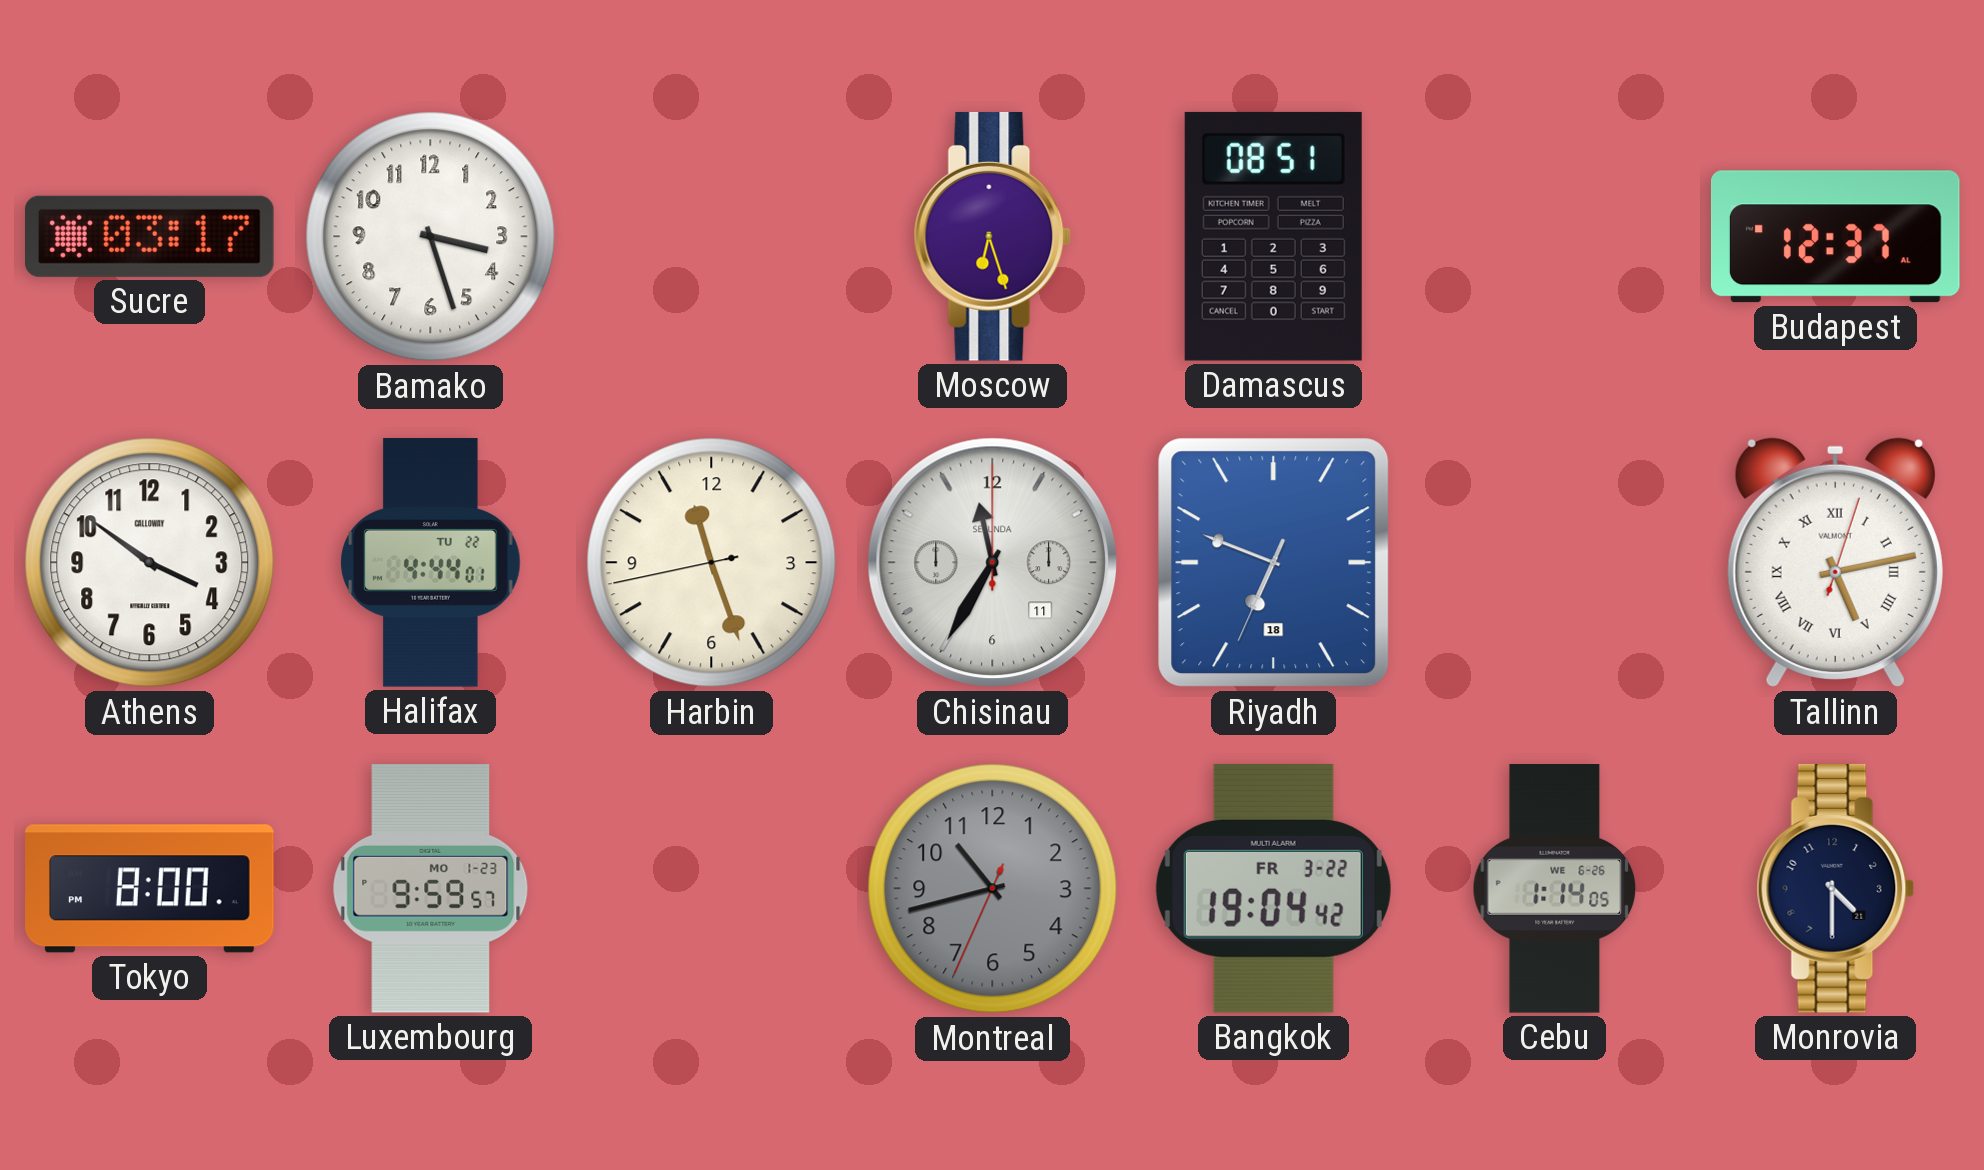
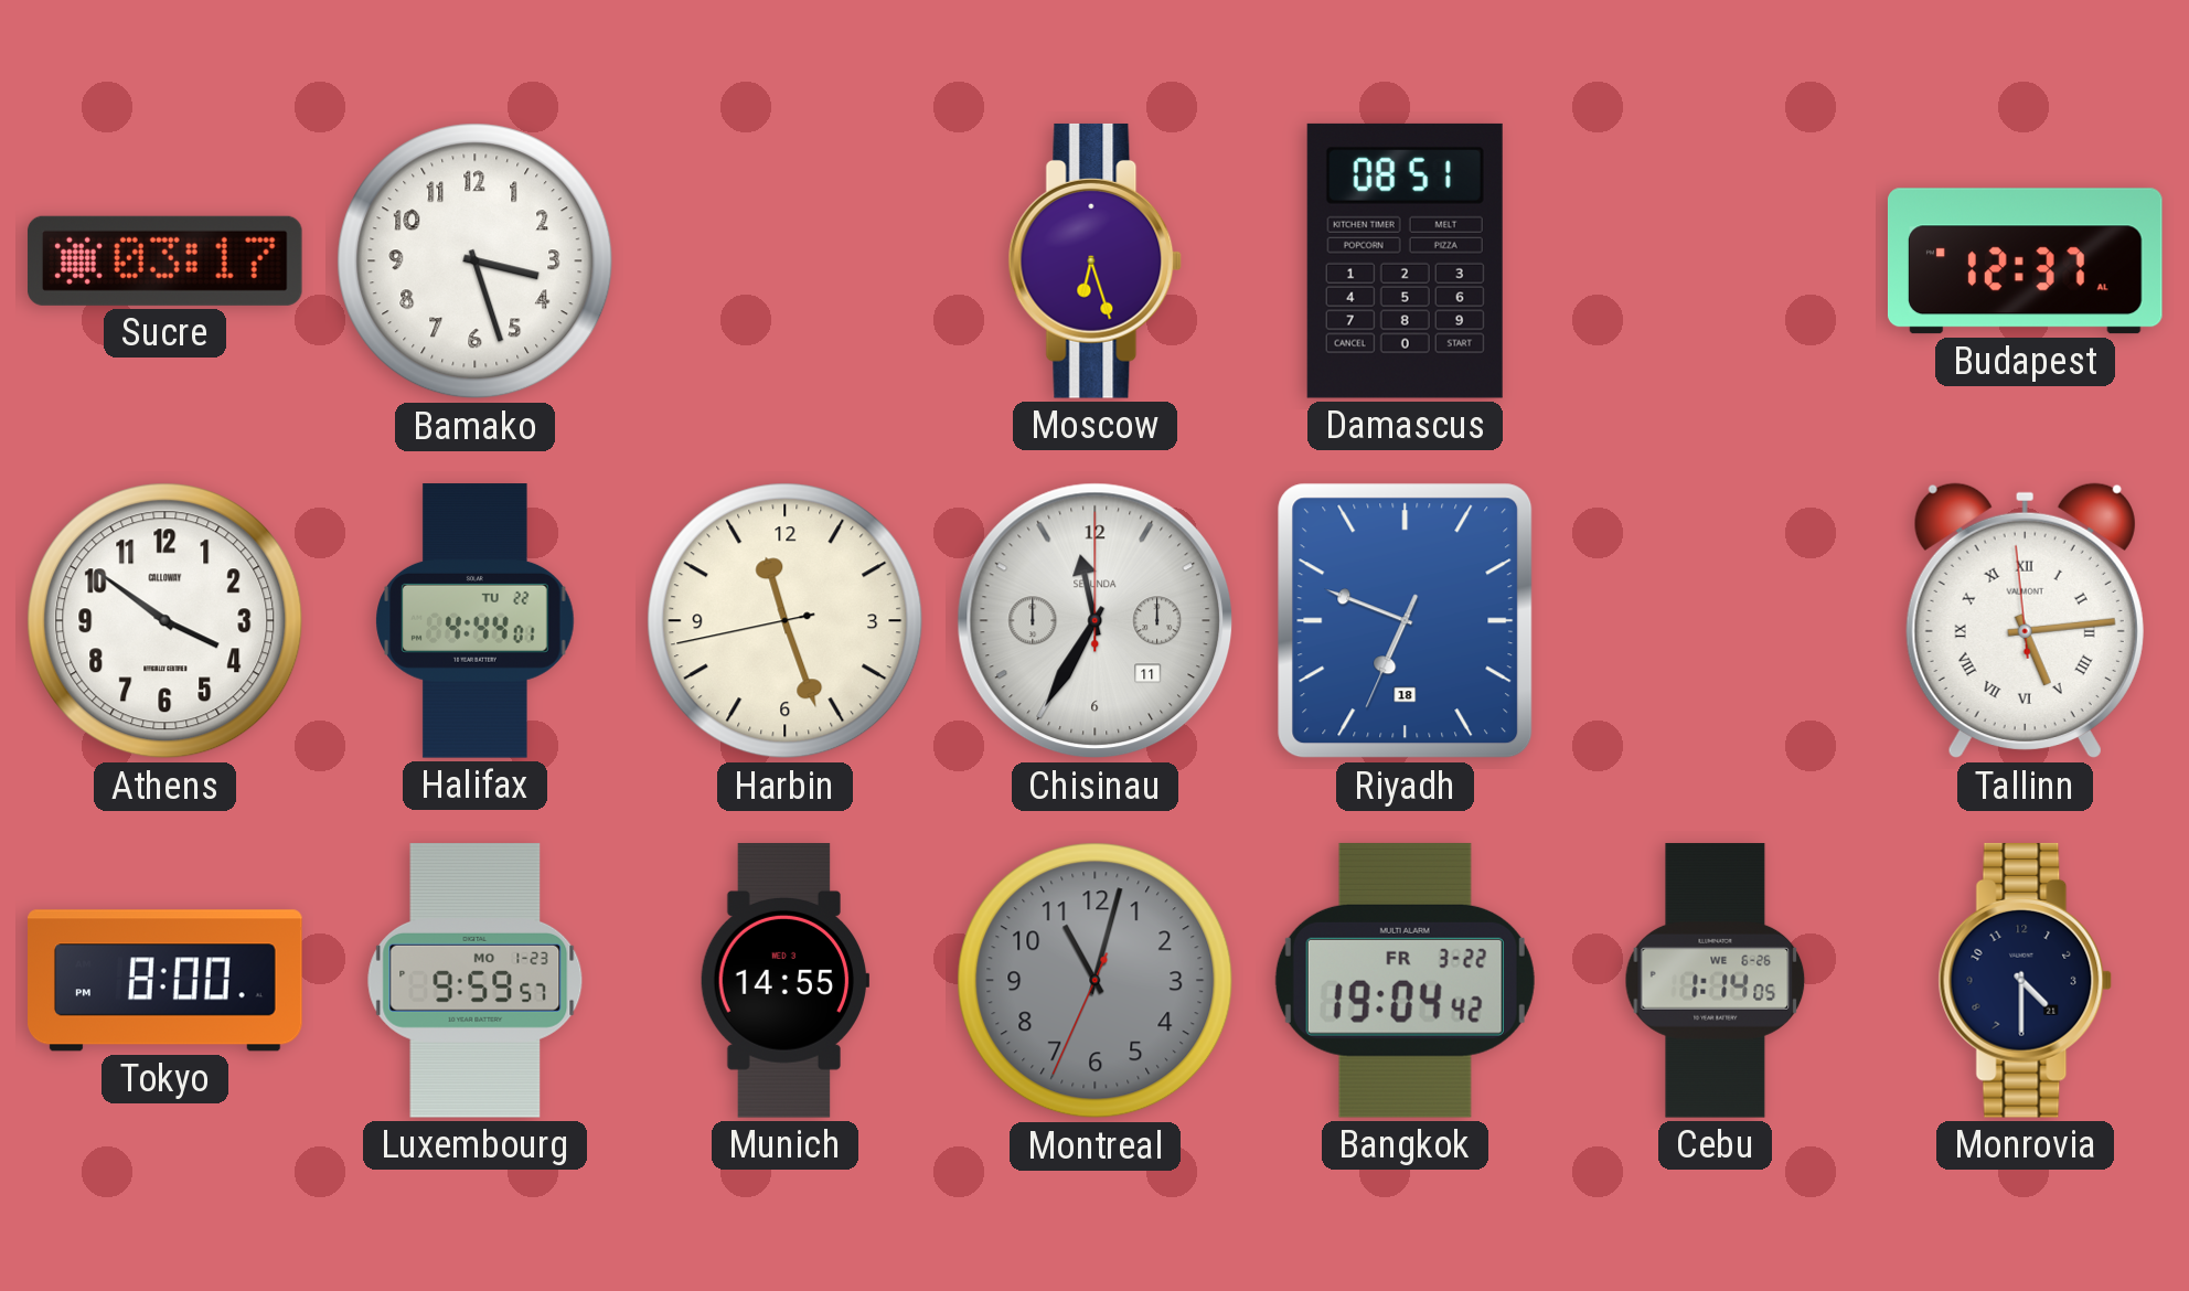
Tallinn: 5:13:03 -> 5:13:59
Munich: none -> 14:55
Montreal: 10:42 -> 11:02
